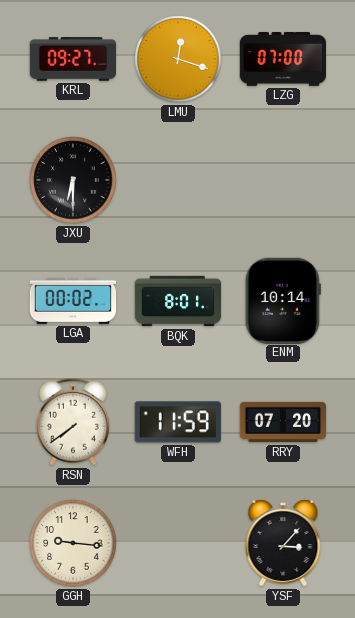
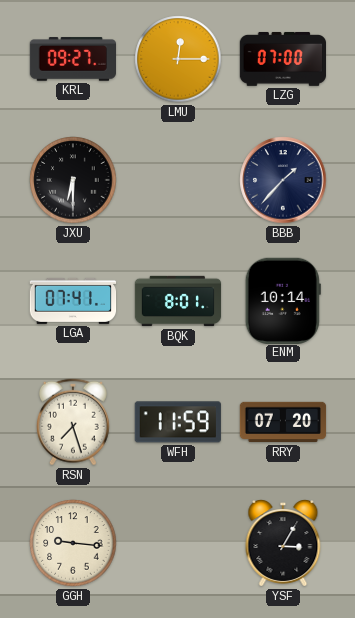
LMU: 12:18 -> 12:15
BBB: none -> 1:37
LGA: 00:02 -> 07:41
RSN: 7:39 -> 7:27
YSF: 3:07 -> 3:05
